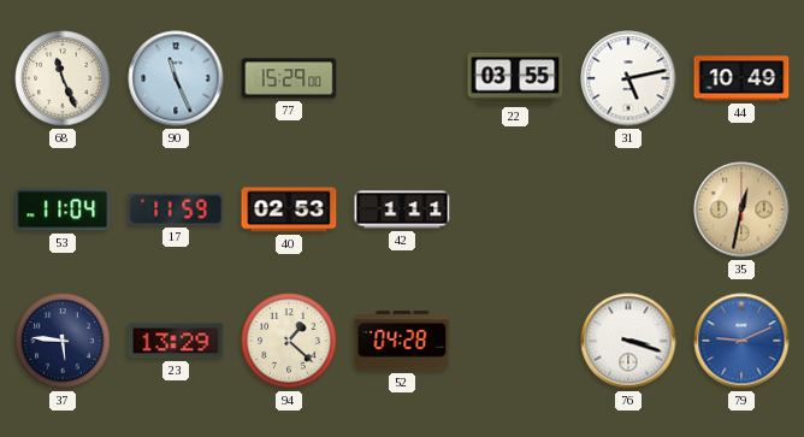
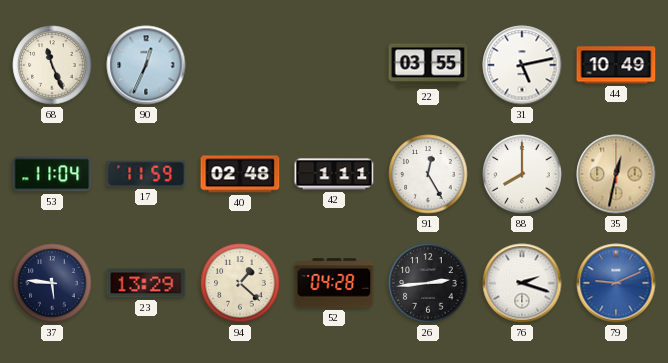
90: 11:26 -> 12:34
77: 15:29 -> none
40: 02:53 -> 02:48
91: none -> 12:25
88: none -> 8:00
26: none -> 2:44
76: 3:18 -> 2:18
